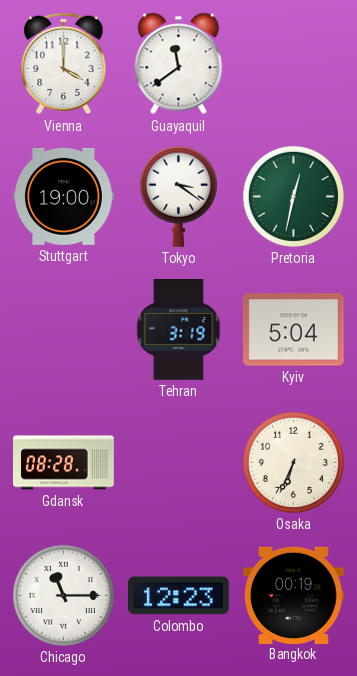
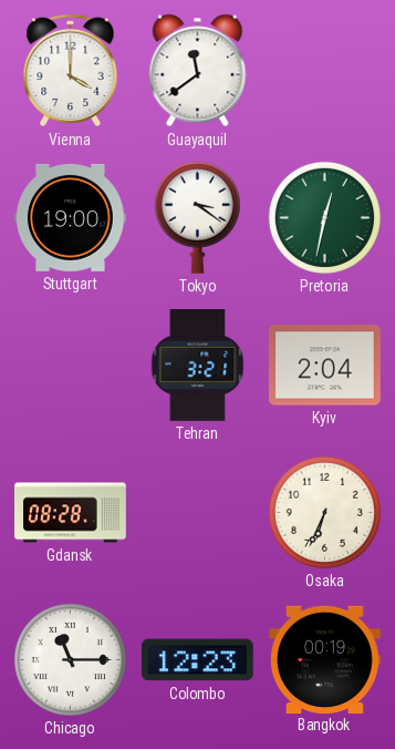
Tehran: 3:19 -> 3:21
Kyiv: 5:04 -> 2:04
